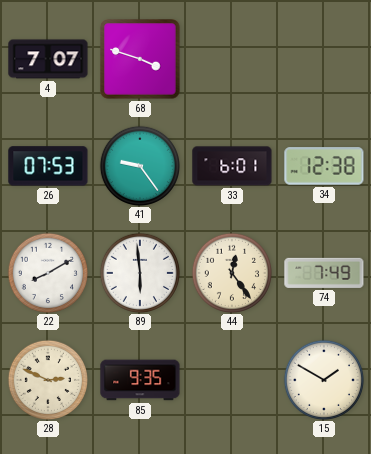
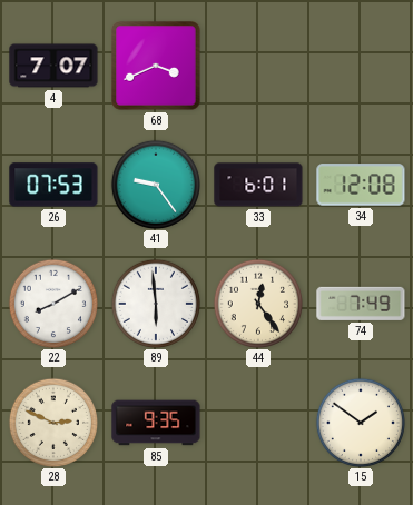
68: 3:48 -> 3:41
34: 12:38 -> 12:08
15: 1:50 -> 1:51
